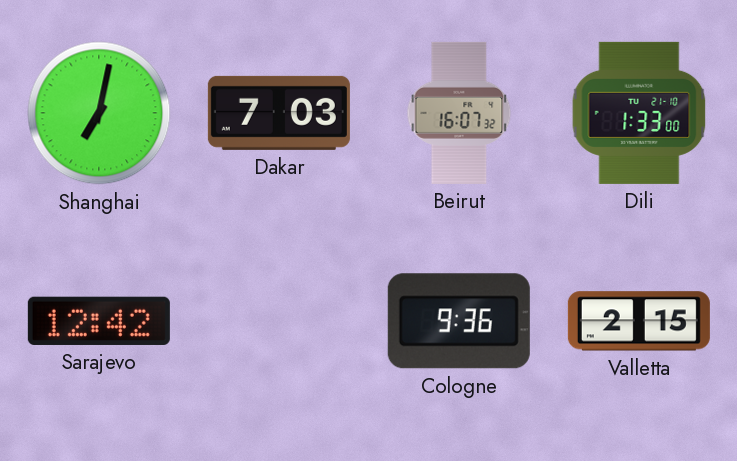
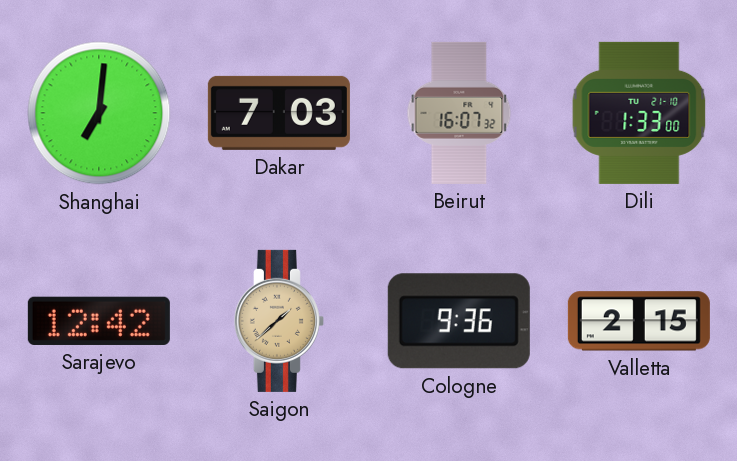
Shanghai: 7:02 -> 7:01
Saigon: none -> 1:38
